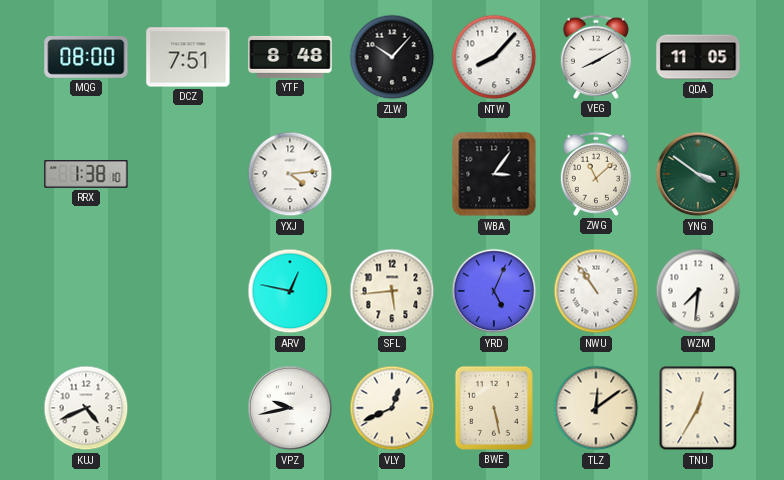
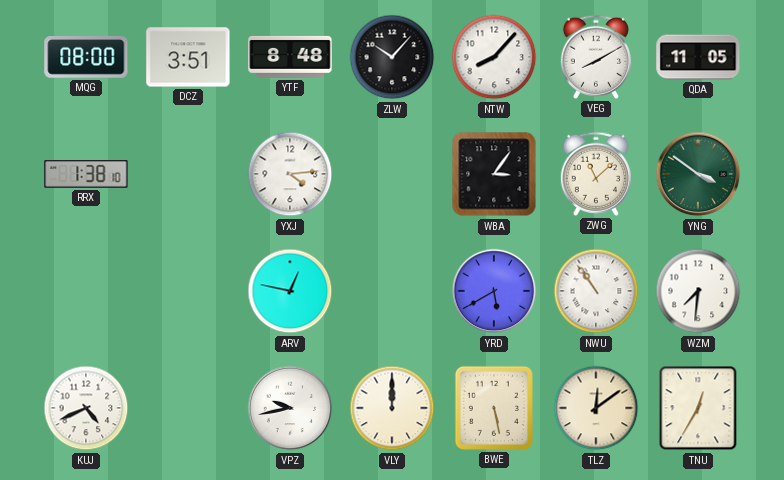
DCZ: 7:51 -> 3:51
SFL: 5:44 -> none
YRD: 5:04 -> 5:40
VLY: 12:41 -> 12:00
